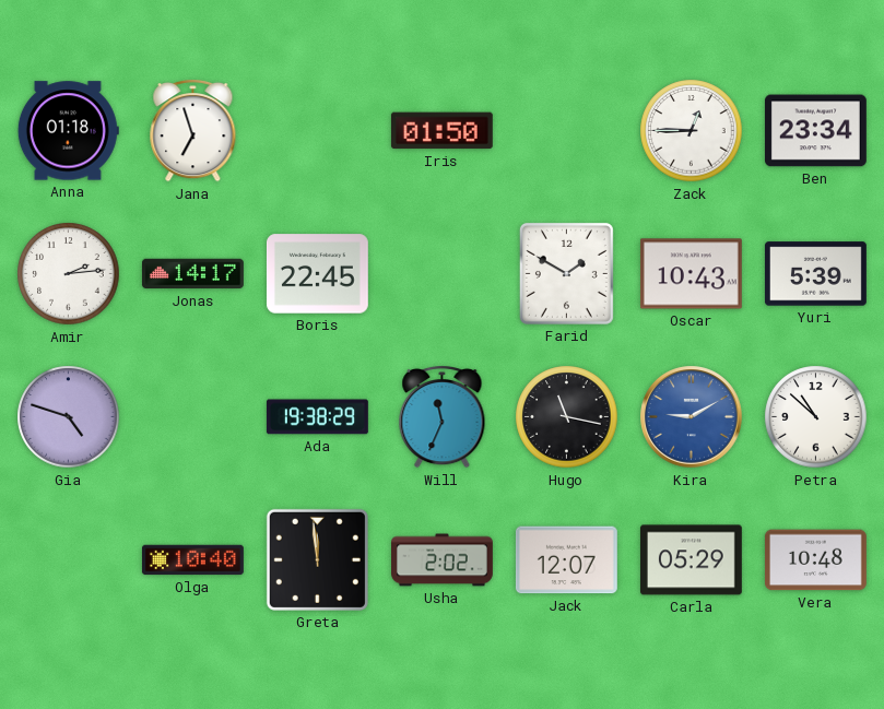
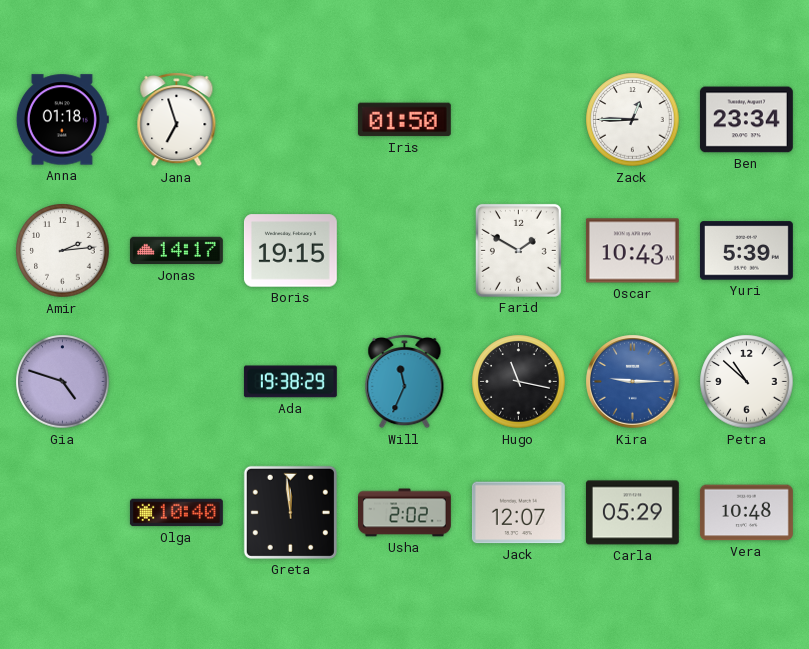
Boris: 22:45 -> 19:15
Kira: 9:10 -> 9:15
